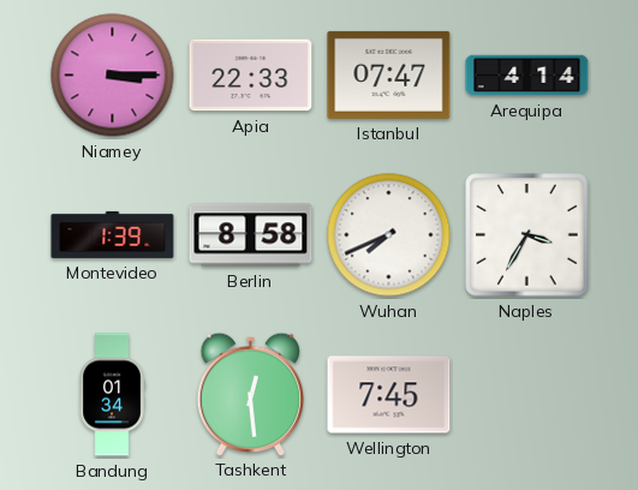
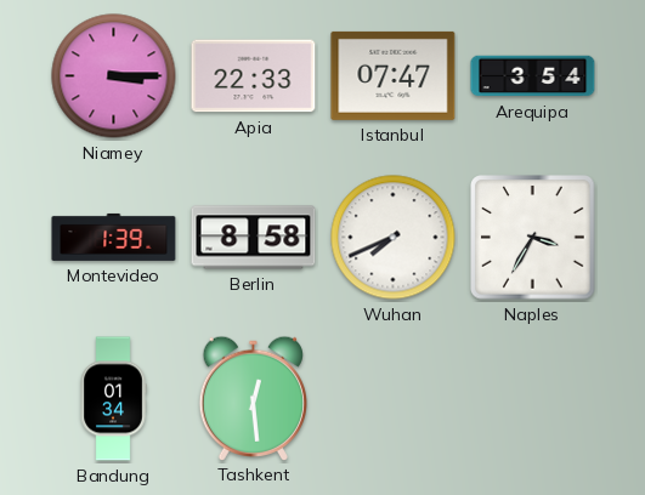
Arequipa: 4:14 -> 3:54
Wellington: 7:45 -> none
